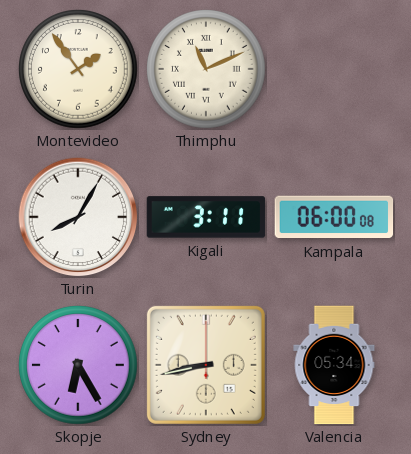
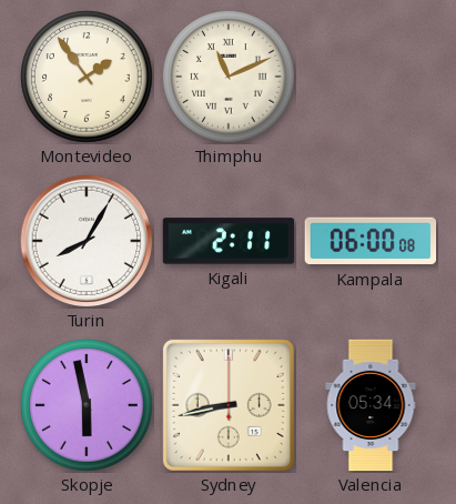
Kigali: 3:11 -> 2:11
Skopje: 6:25 -> 5:58
